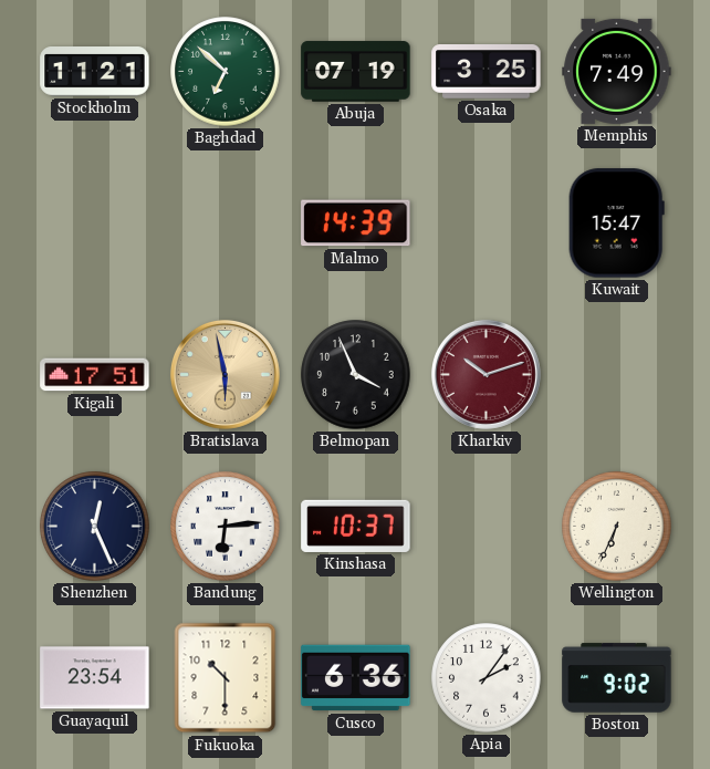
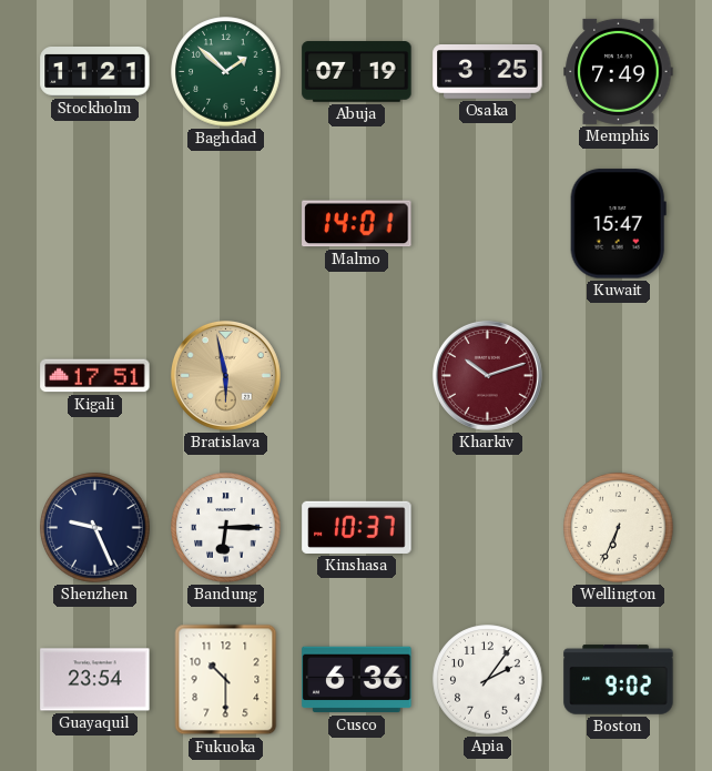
Baghdad: 6:52 -> 1:52
Malmo: 14:39 -> 14:01
Belmopan: 3:56 -> none
Shenzhen: 12:26 -> 9:26
Bandung: 6:14 -> 6:15
